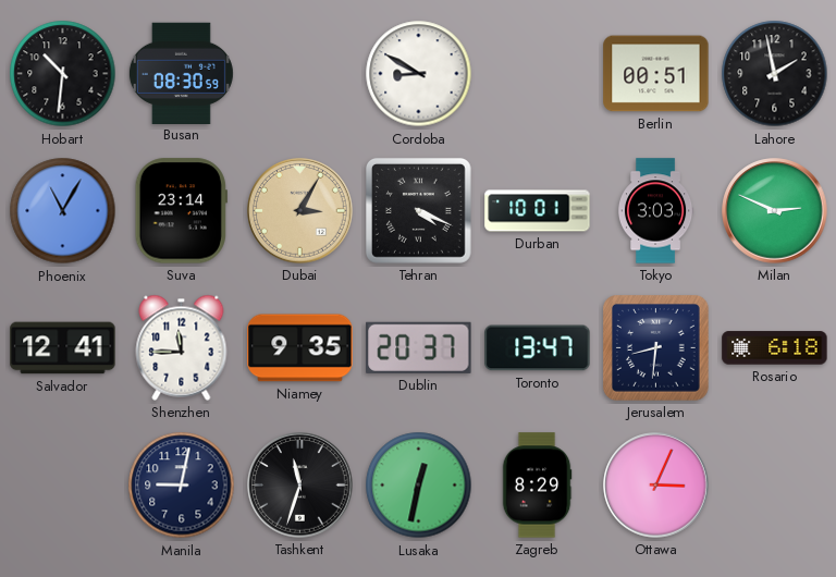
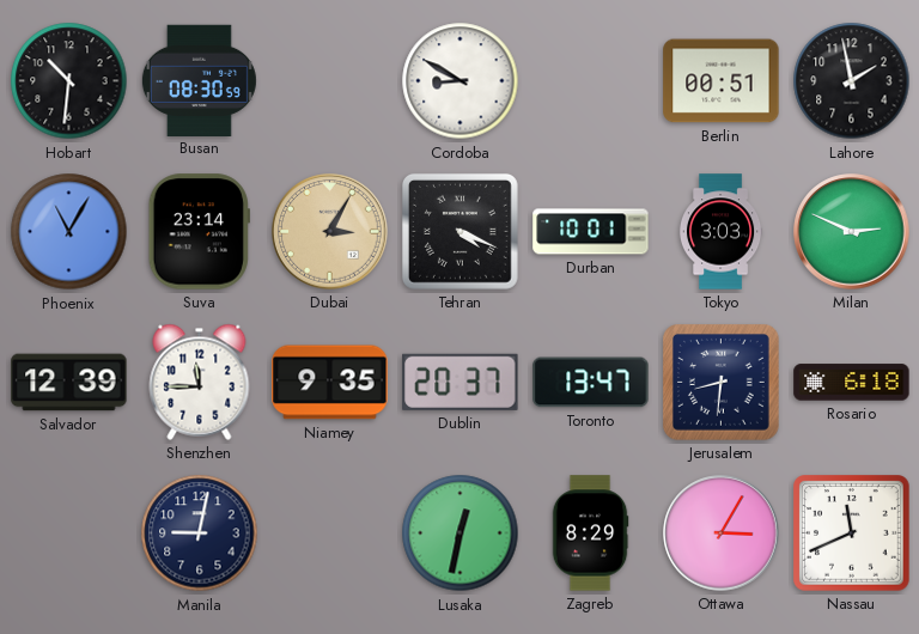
Salvador: 12:41 -> 12:39
Tashkent: 11:33 -> none
Ottawa: 3:04 -> 3:05
Nassau: none -> 11:41
